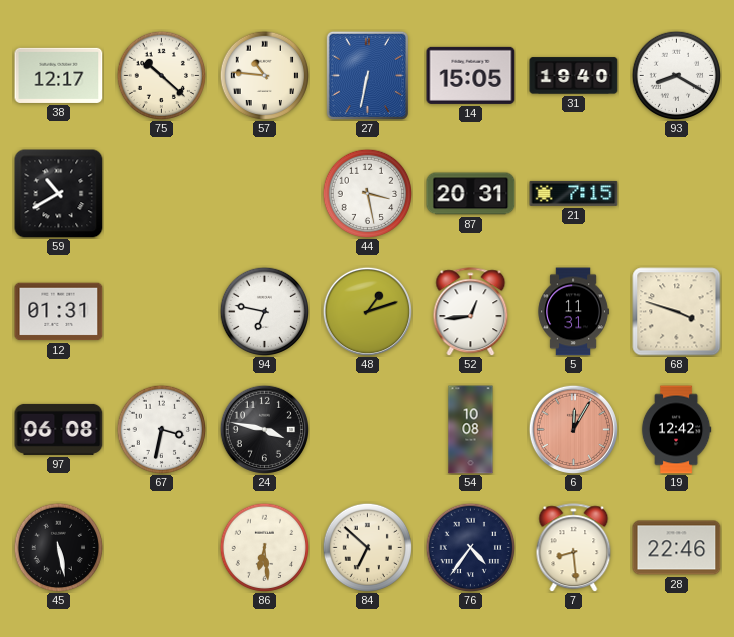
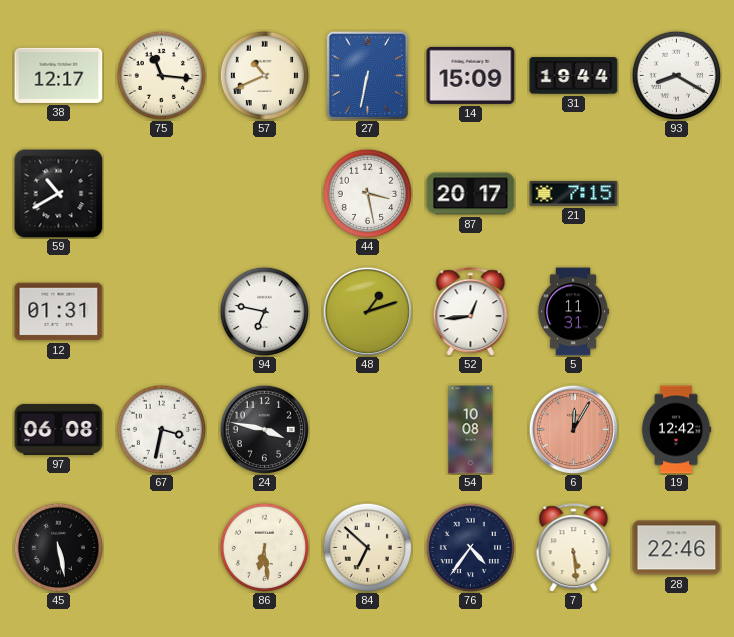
75: 10:22 -> 11:16
57: 10:46 -> 10:41
14: 15:05 -> 15:09
31: 19:40 -> 19:44
87: 20:31 -> 20:17
68: 3:48 -> none
7: 8:29 -> 5:29
